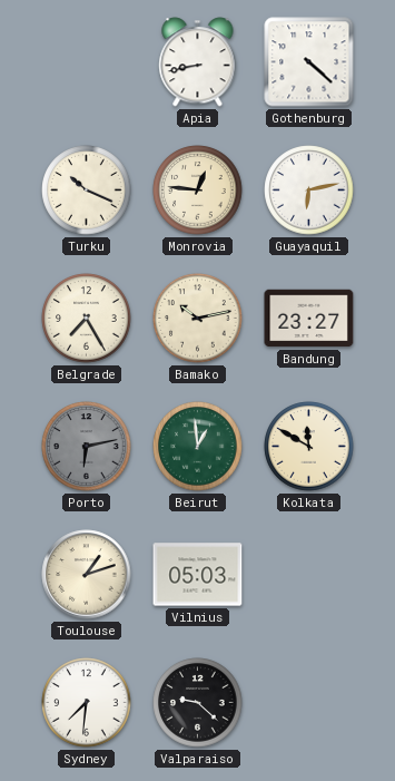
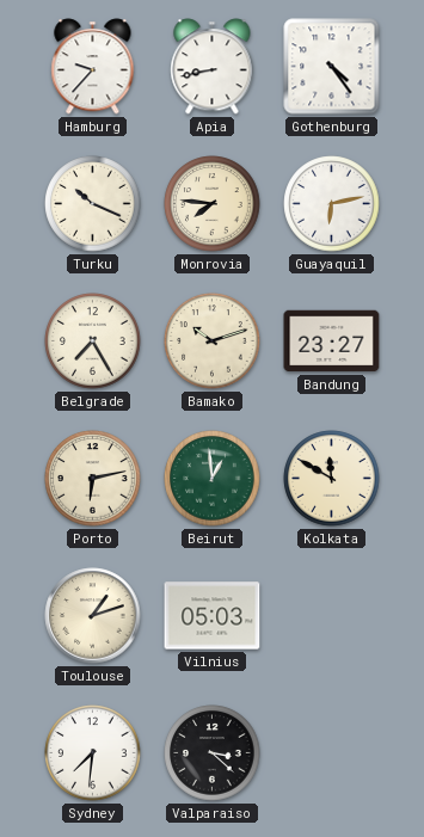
Hamburg: none -> 9:37
Gothenburg: 4:22 -> 4:24
Monrovia: 12:46 -> 7:46
Bamako: 10:13 -> 10:12
Porto dial: grey -> cream
Valparaiso: 9:22 -> 3:22
